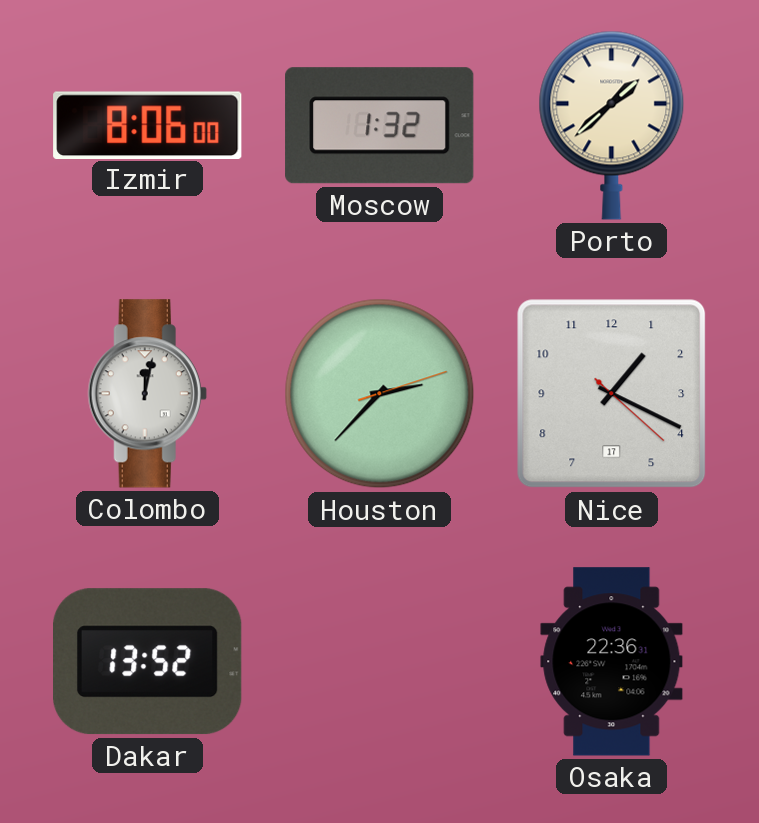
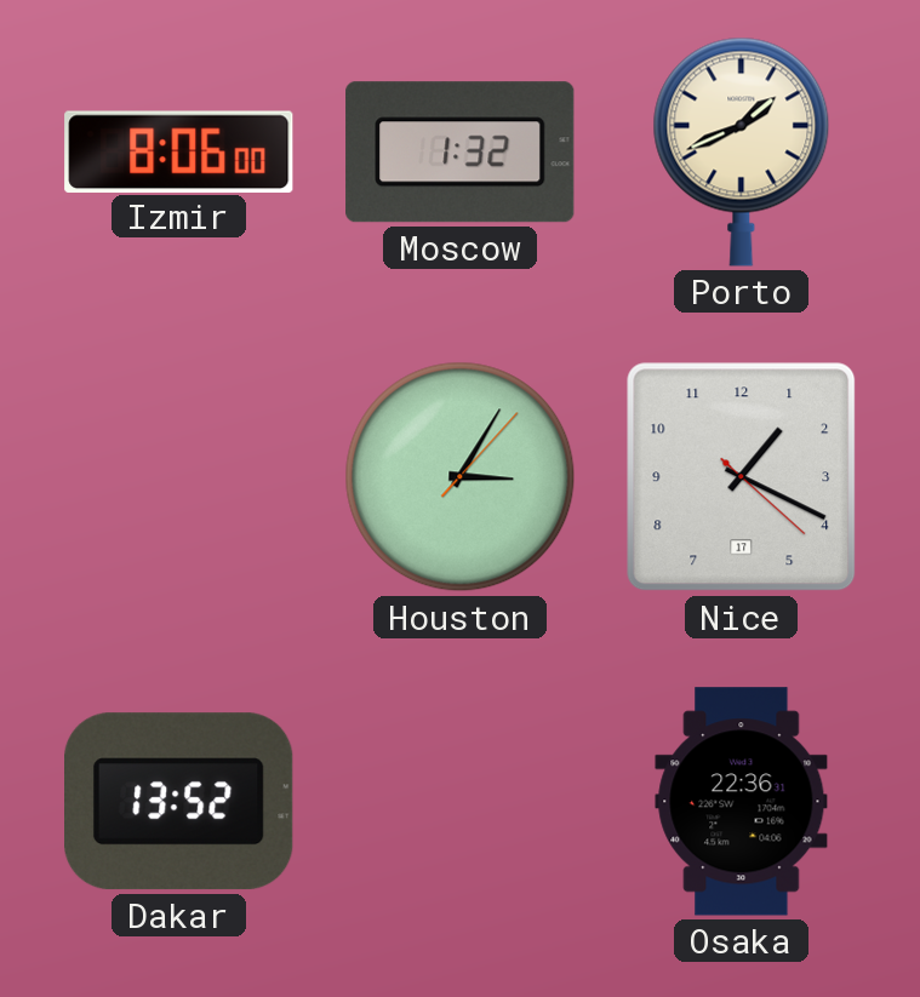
Porto: 1:38 -> 1:41
Colombo: 12:02 -> none
Houston: 2:37 -> 3:05
